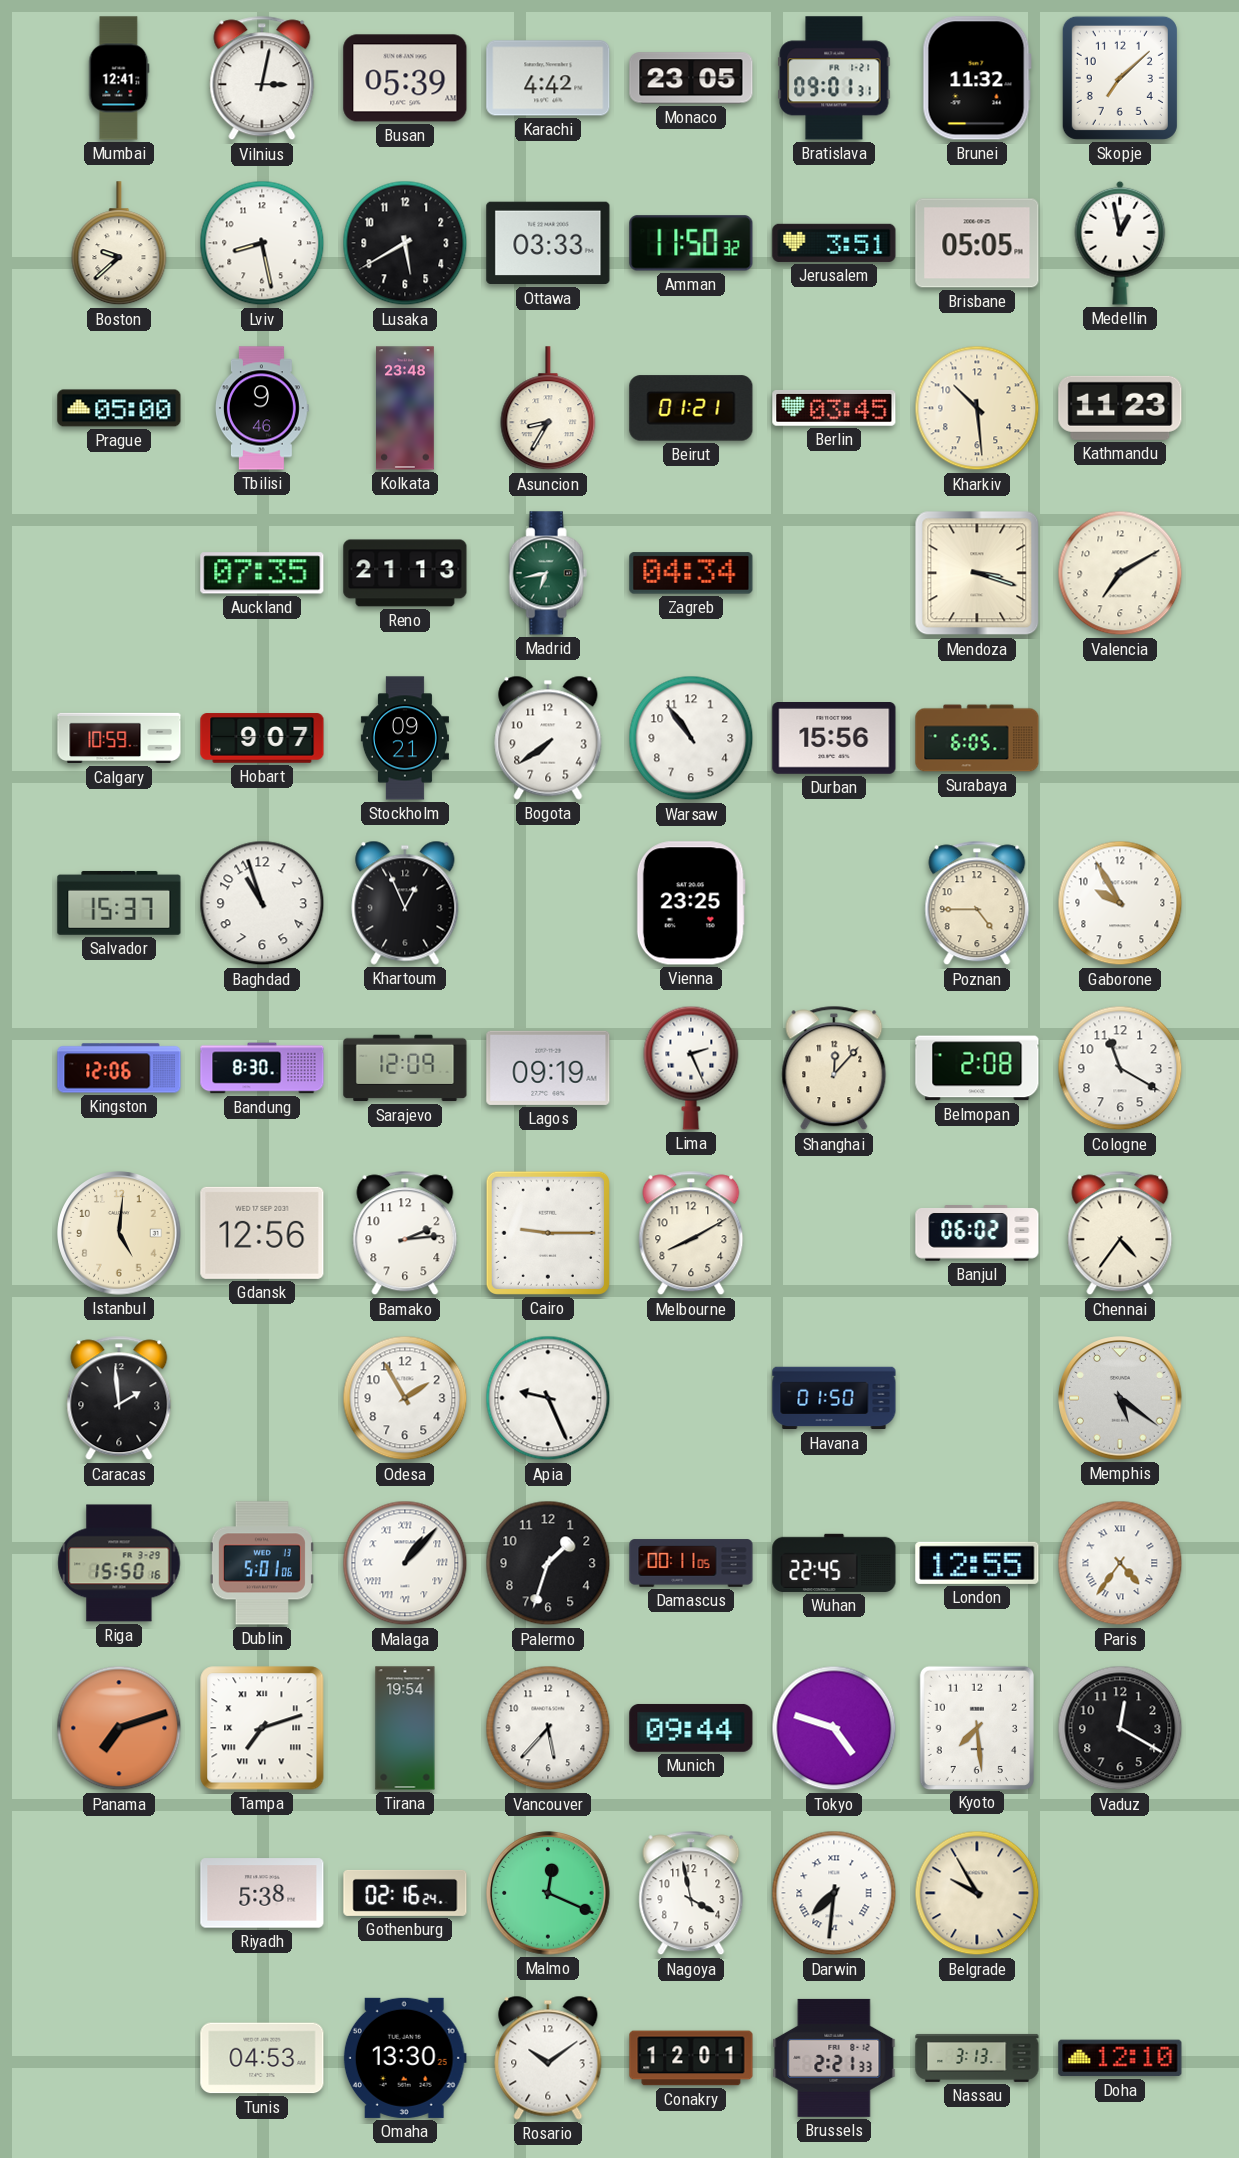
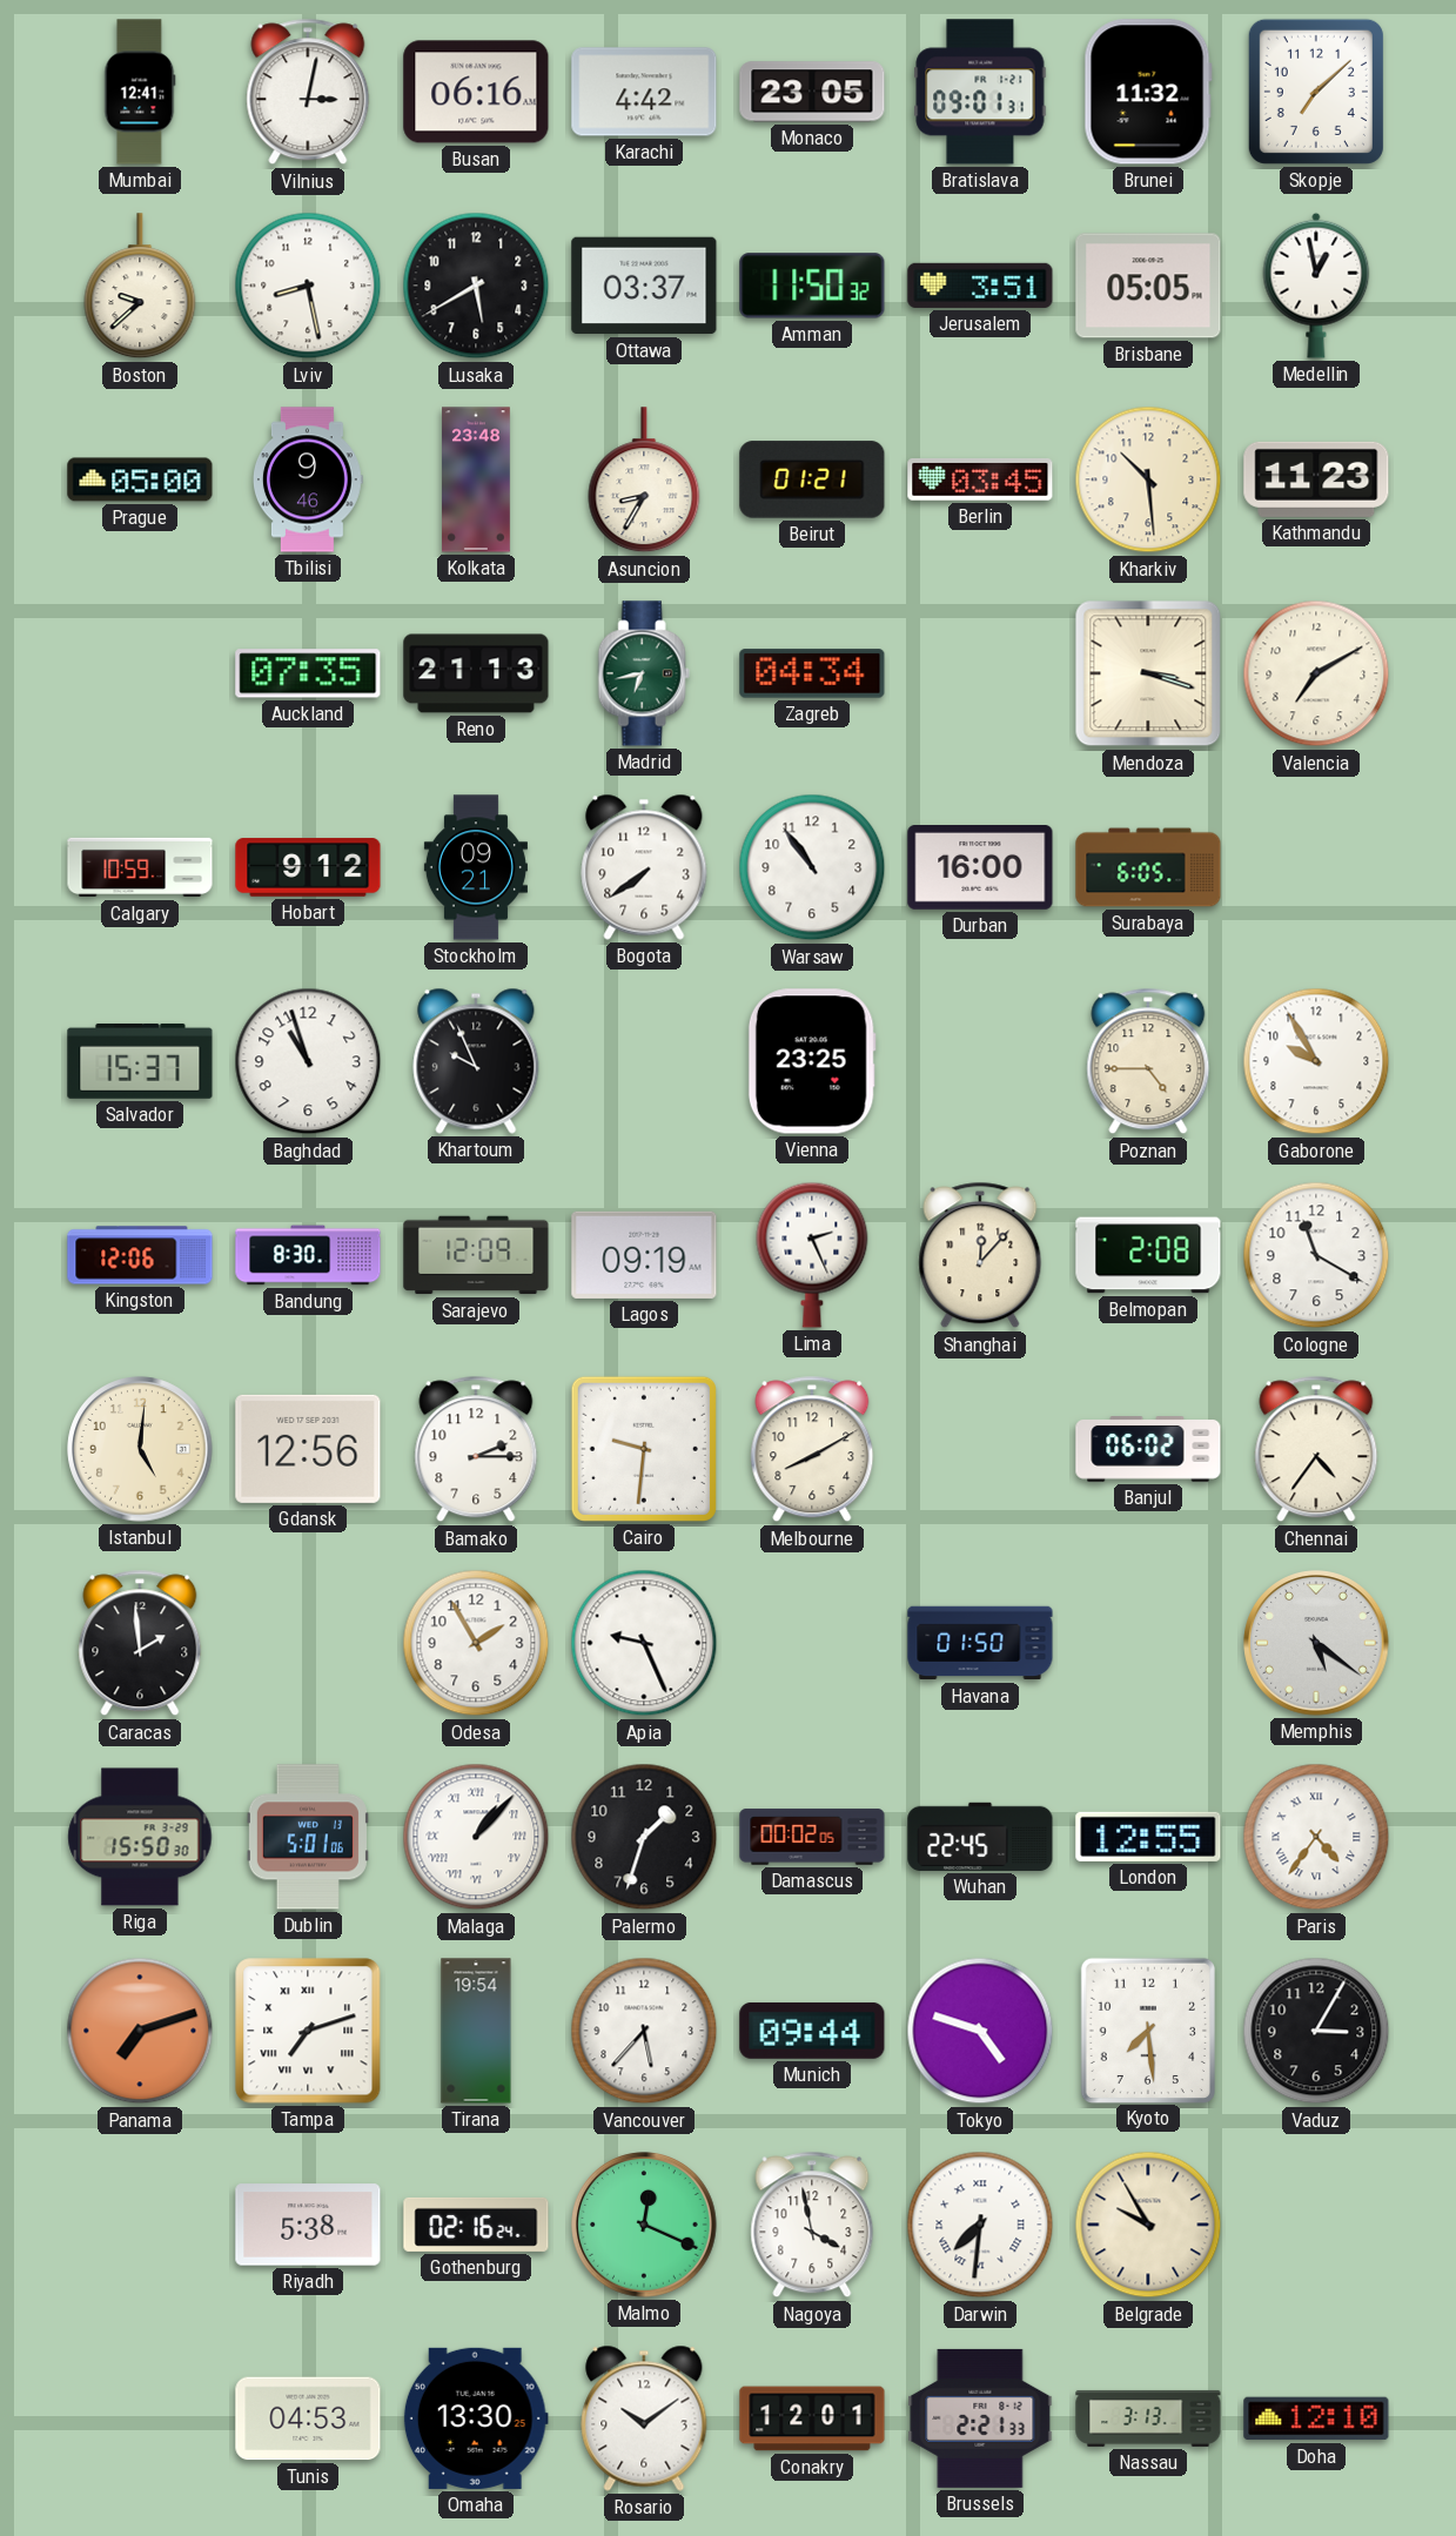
Busan: 05:39 -> 06:16
Ottawa: 03:33 -> 03:37
Hobart: 9:07 -> 9:12
Durban: 15:56 -> 16:00
Khartoum: 12:56 -> 9:56
Bamako: 2:14 -> 2:15
Cairo: 9:15 -> 9:31
Riga: 15:50:16 -> 15:50:30
Damascus: 00:11 -> 00:02
Vaduz: 12:20 -> 3:05
